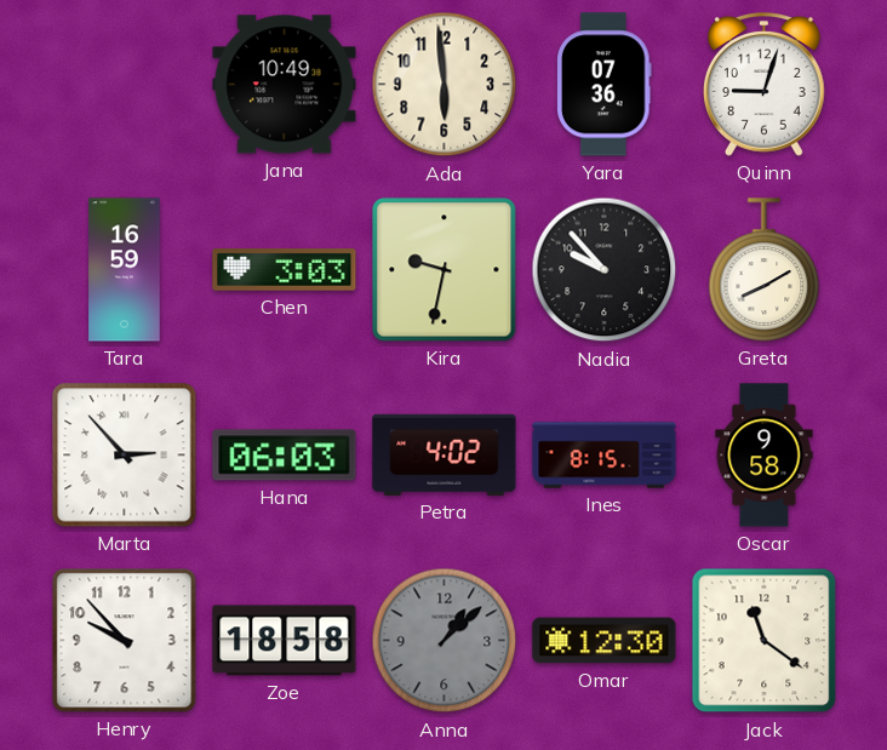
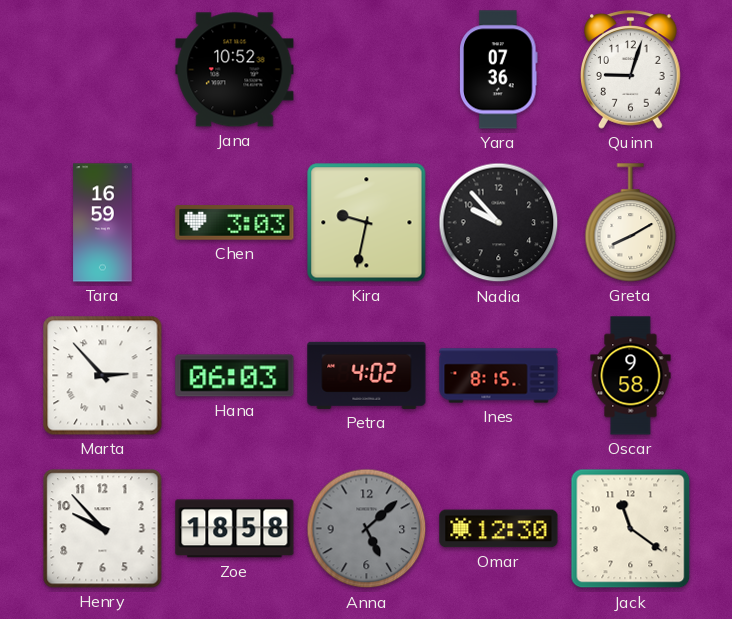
Jana: 10:49 -> 10:52
Ada: 5:59 -> none
Anna: 1:08 -> 5:08
